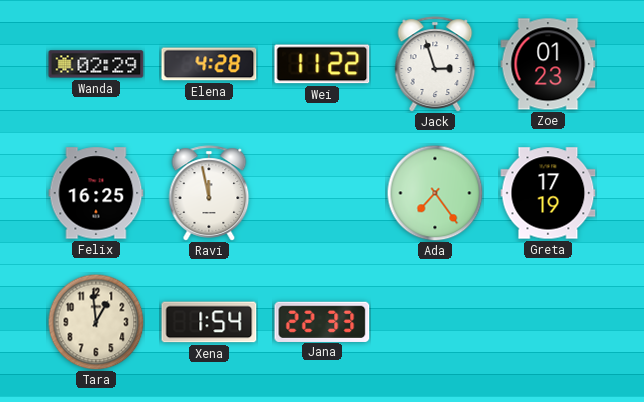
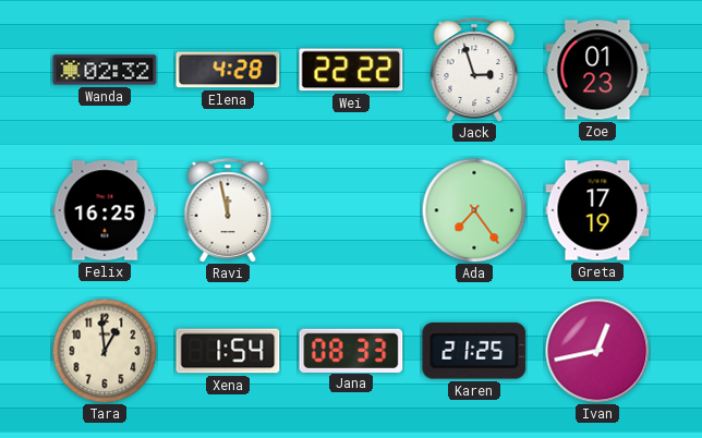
Wanda: 02:29 -> 02:32
Wei: 11:22 -> 22:22
Jana: 22:33 -> 08:33
Karen: none -> 21:25
Ivan: none -> 12:43
